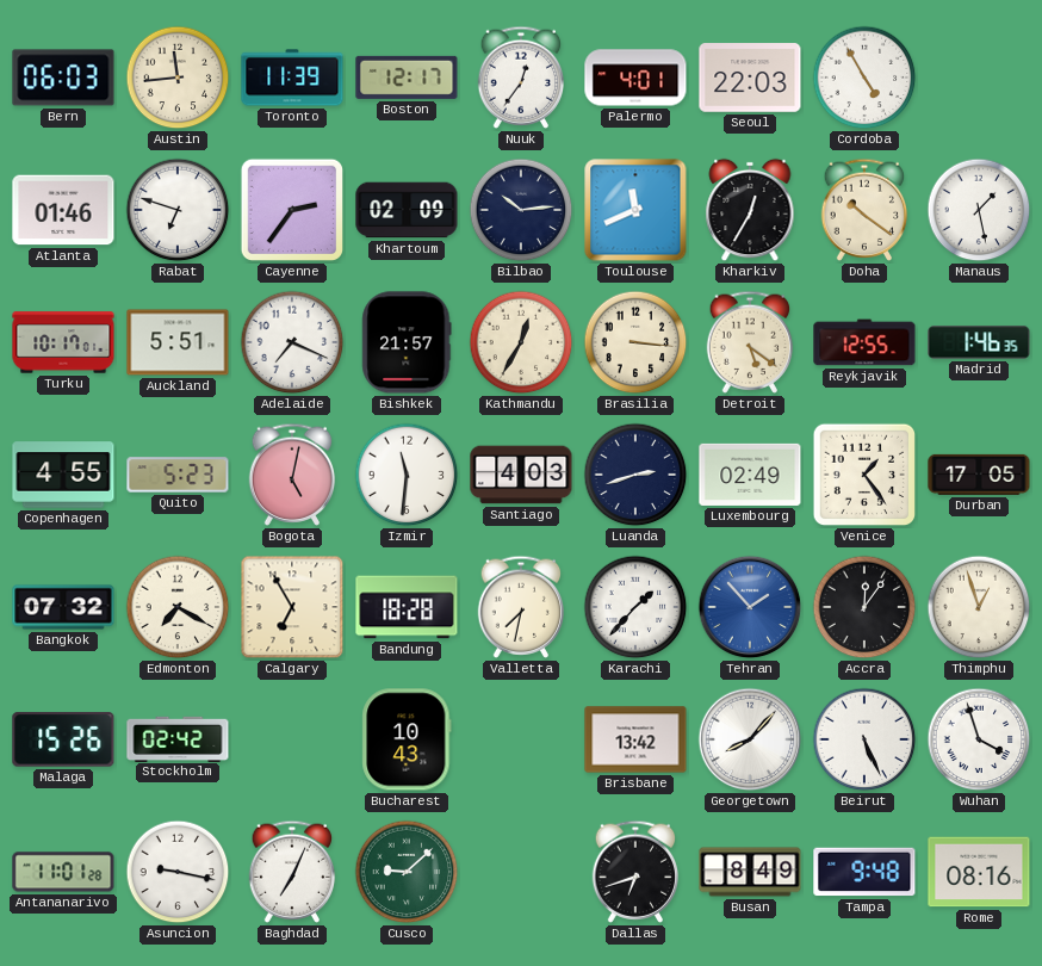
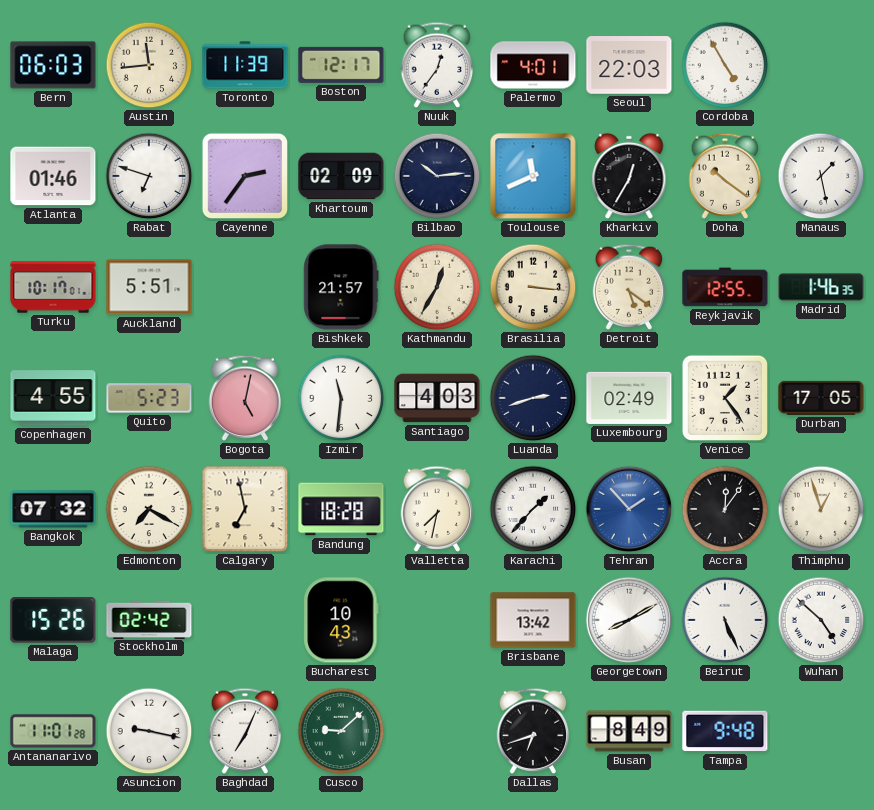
Adelaide: 7:19 -> none
Calgary: 6:55 -> 6:58
Georgetown: 8:07 -> 8:10
Wuhan: 3:57 -> 4:52
Rome: 08:16 -> none
